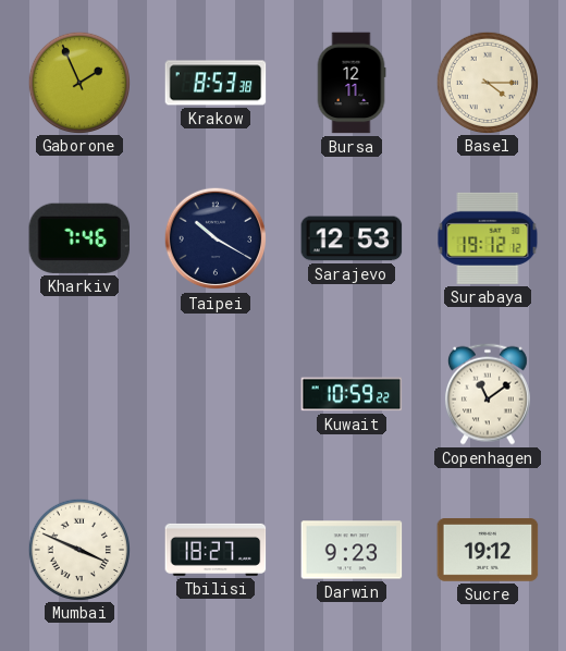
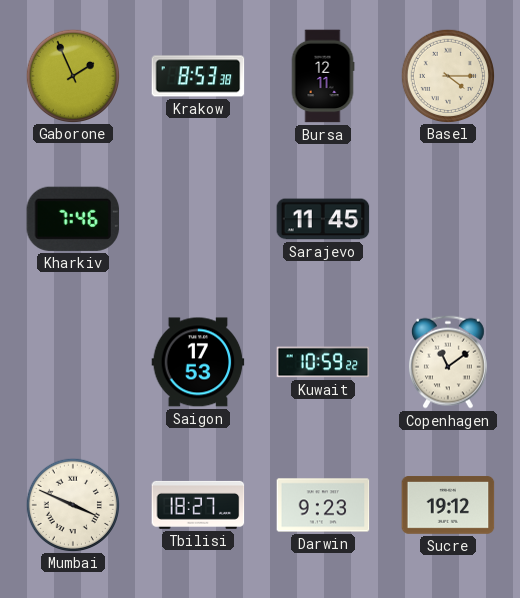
Taipei: 10:20 -> none
Sarajevo: 12:53 -> 11:45
Surabaya: 19:12 -> none
Saigon: none -> 17:53
